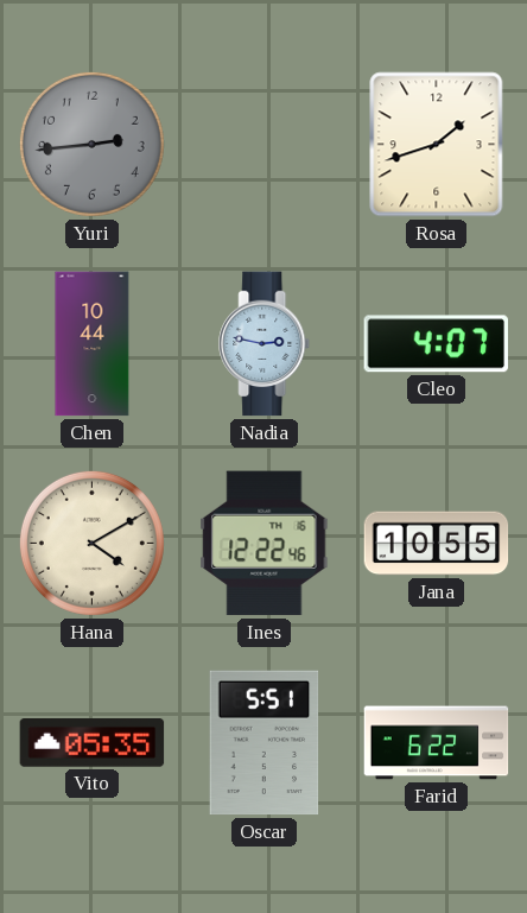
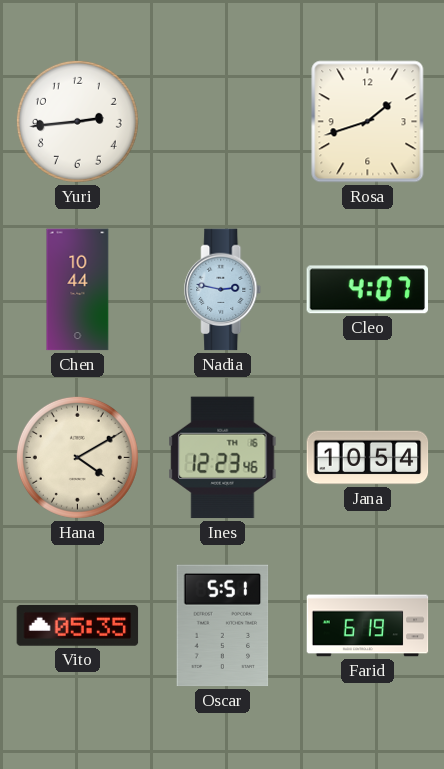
Yuri dial: grey -> white
Ines: 12:22 -> 12:23
Jana: 10:55 -> 10:54
Farid: 6:22 -> 6:19
